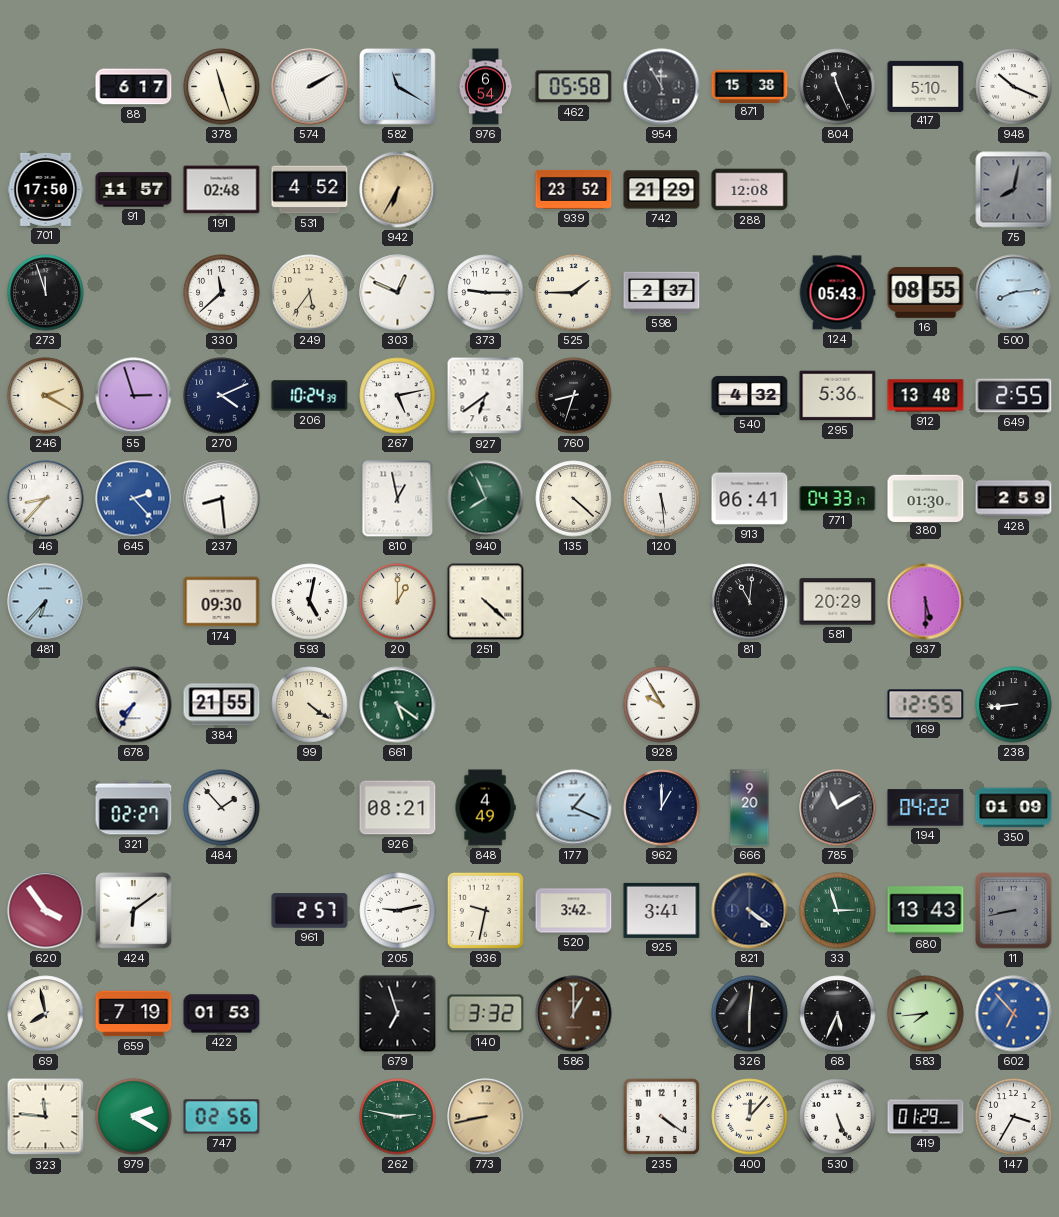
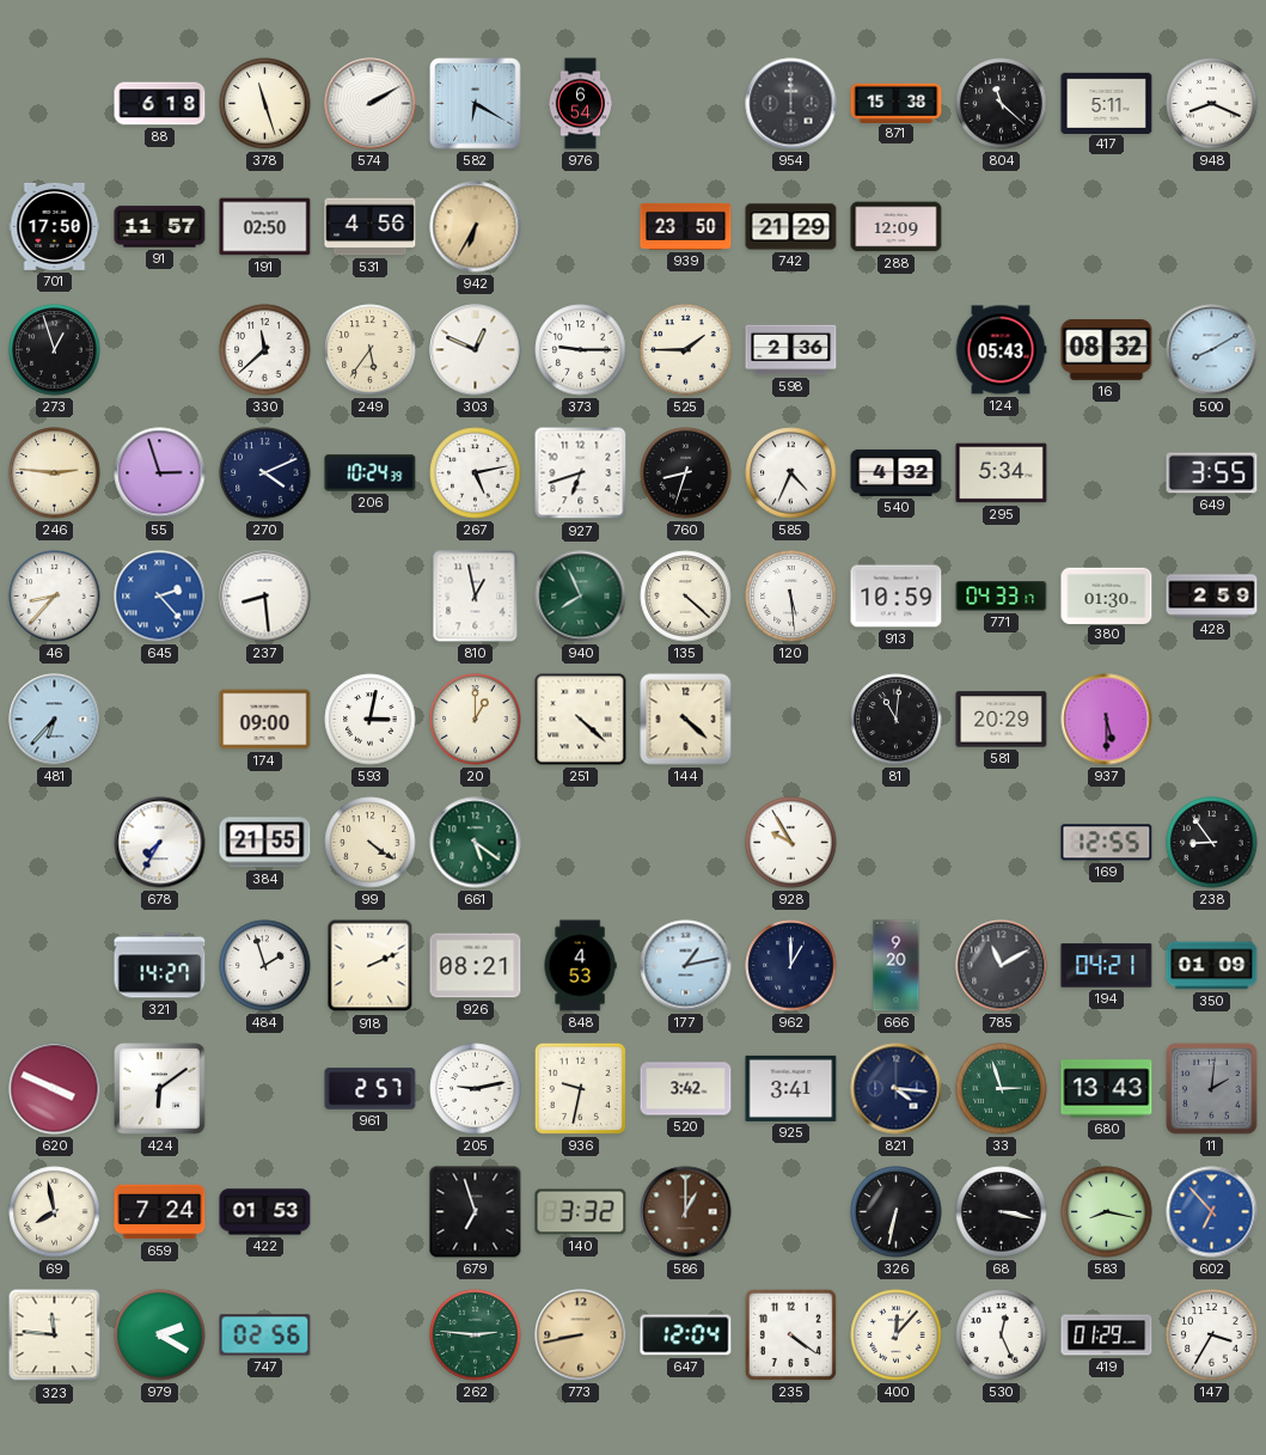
88: 6:17 -> 6:18
582: 11:20 -> 6:20
462: 05:58 -> none
954: 11:55 -> 12:00
804: 11:26 -> 11:22
417: 5:10 -> 5:11
948: 10:19 -> 8:19
191: 02:48 -> 02:50
531: 4:52 -> 4:56
939: 23:52 -> 23:50
288: 12:08 -> 12:09
75: 8:02 -> none
273: 11:57 -> 12:57
598: 2:37 -> 2:36
16: 08:55 -> 08:32
500: 8:14 -> 8:10
246: 2:20 -> 2:46
927: 6:39 -> 6:42
585: none -> 4:34
295: 5:36 -> 5:34
912: 13:48 -> none
649: 2:55 -> 3:55
913: 06:41 -> 10:59
174: 09:30 -> 09:00
593: 5:02 -> 3:02
144: none -> 4:22
238: 8:44 -> 8:54
321: 02:27 -> 14:27
484: 1:53 -> 1:57
918: none -> 2:11
848: 4:49 -> 4:53
177: 1:19 -> 1:13
194: 04:22 -> 04:21
620: 3:54 -> 3:49
821: 4:21 -> 4:16
11: 8:43 -> 2:01
659: 7:19 -> 7:24
326: 6:01 -> 6:32
68: 5:34 -> 3:17
583: 7:44 -> 8:17
262: 2:47 -> 2:46
647: none -> 12:04
530: 5:26 -> 12:26
